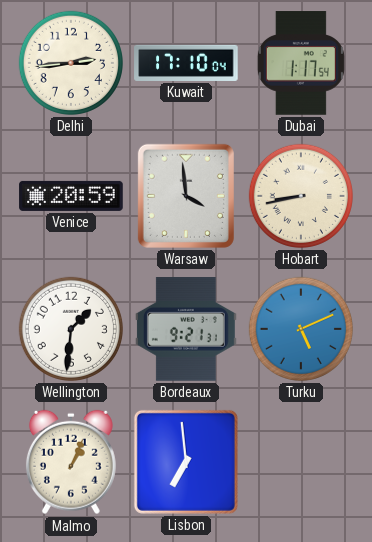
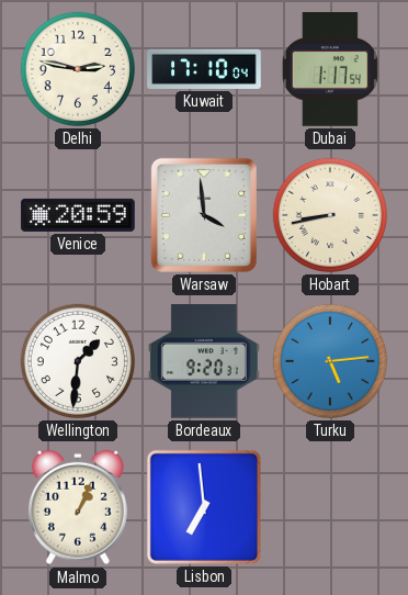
Delhi: 2:44 -> 2:47
Bordeaux: 9:21 -> 9:20
Turku: 5:11 -> 5:14
